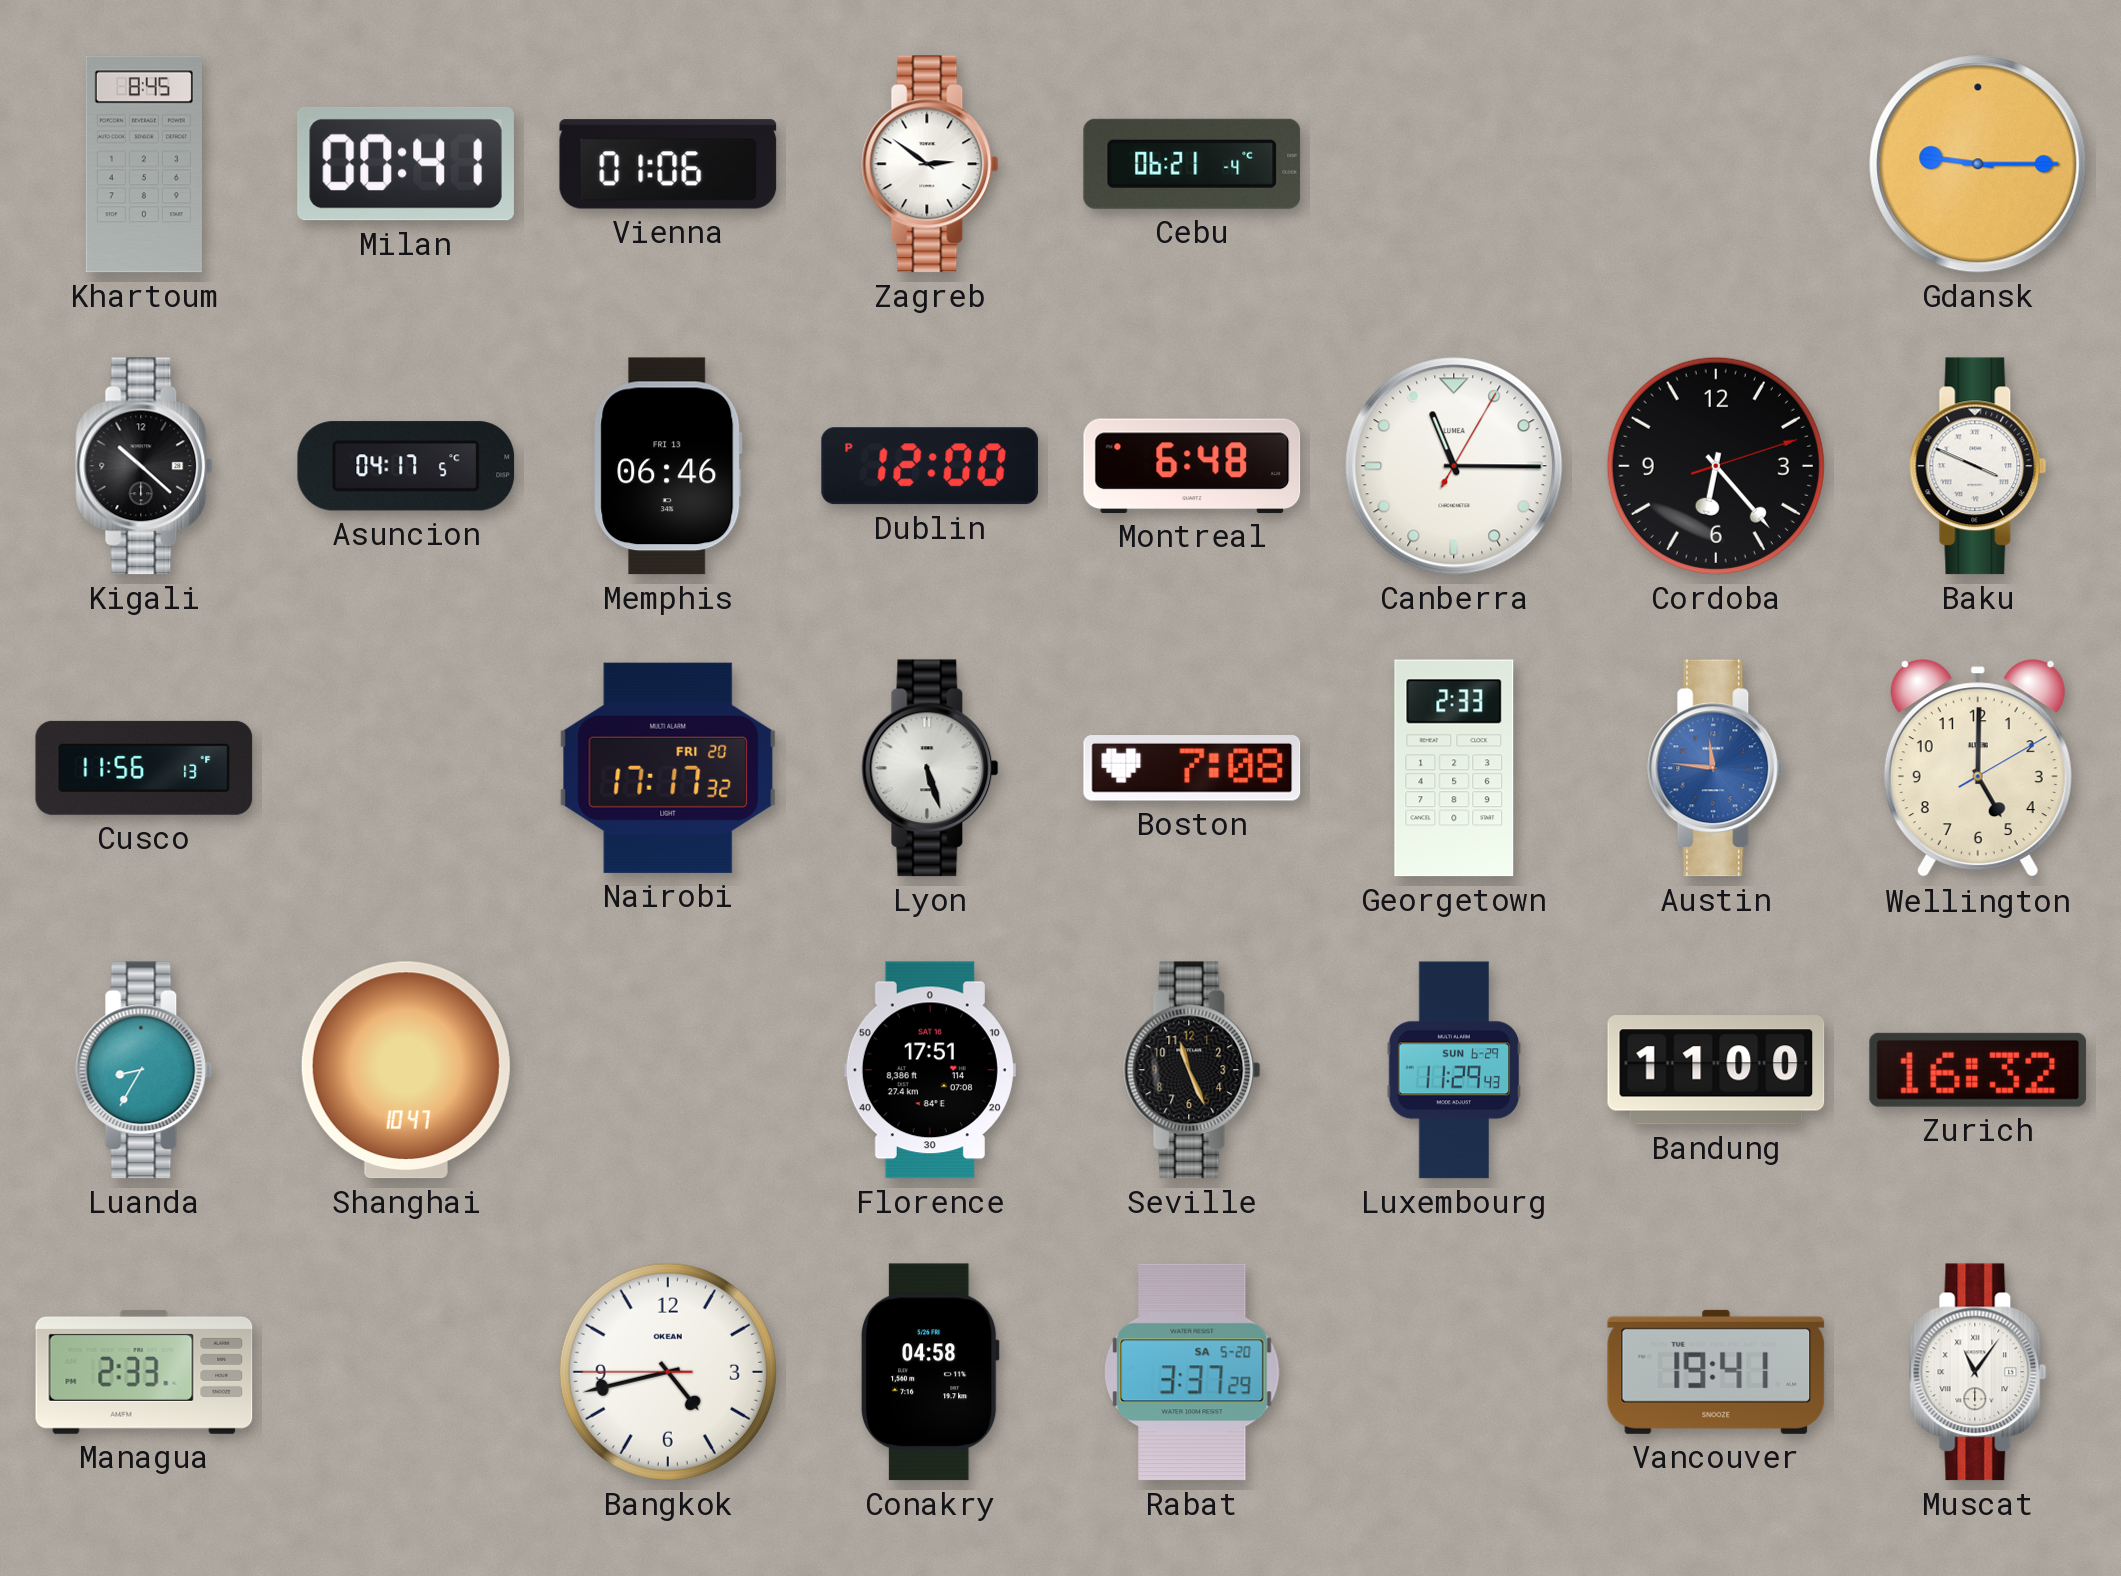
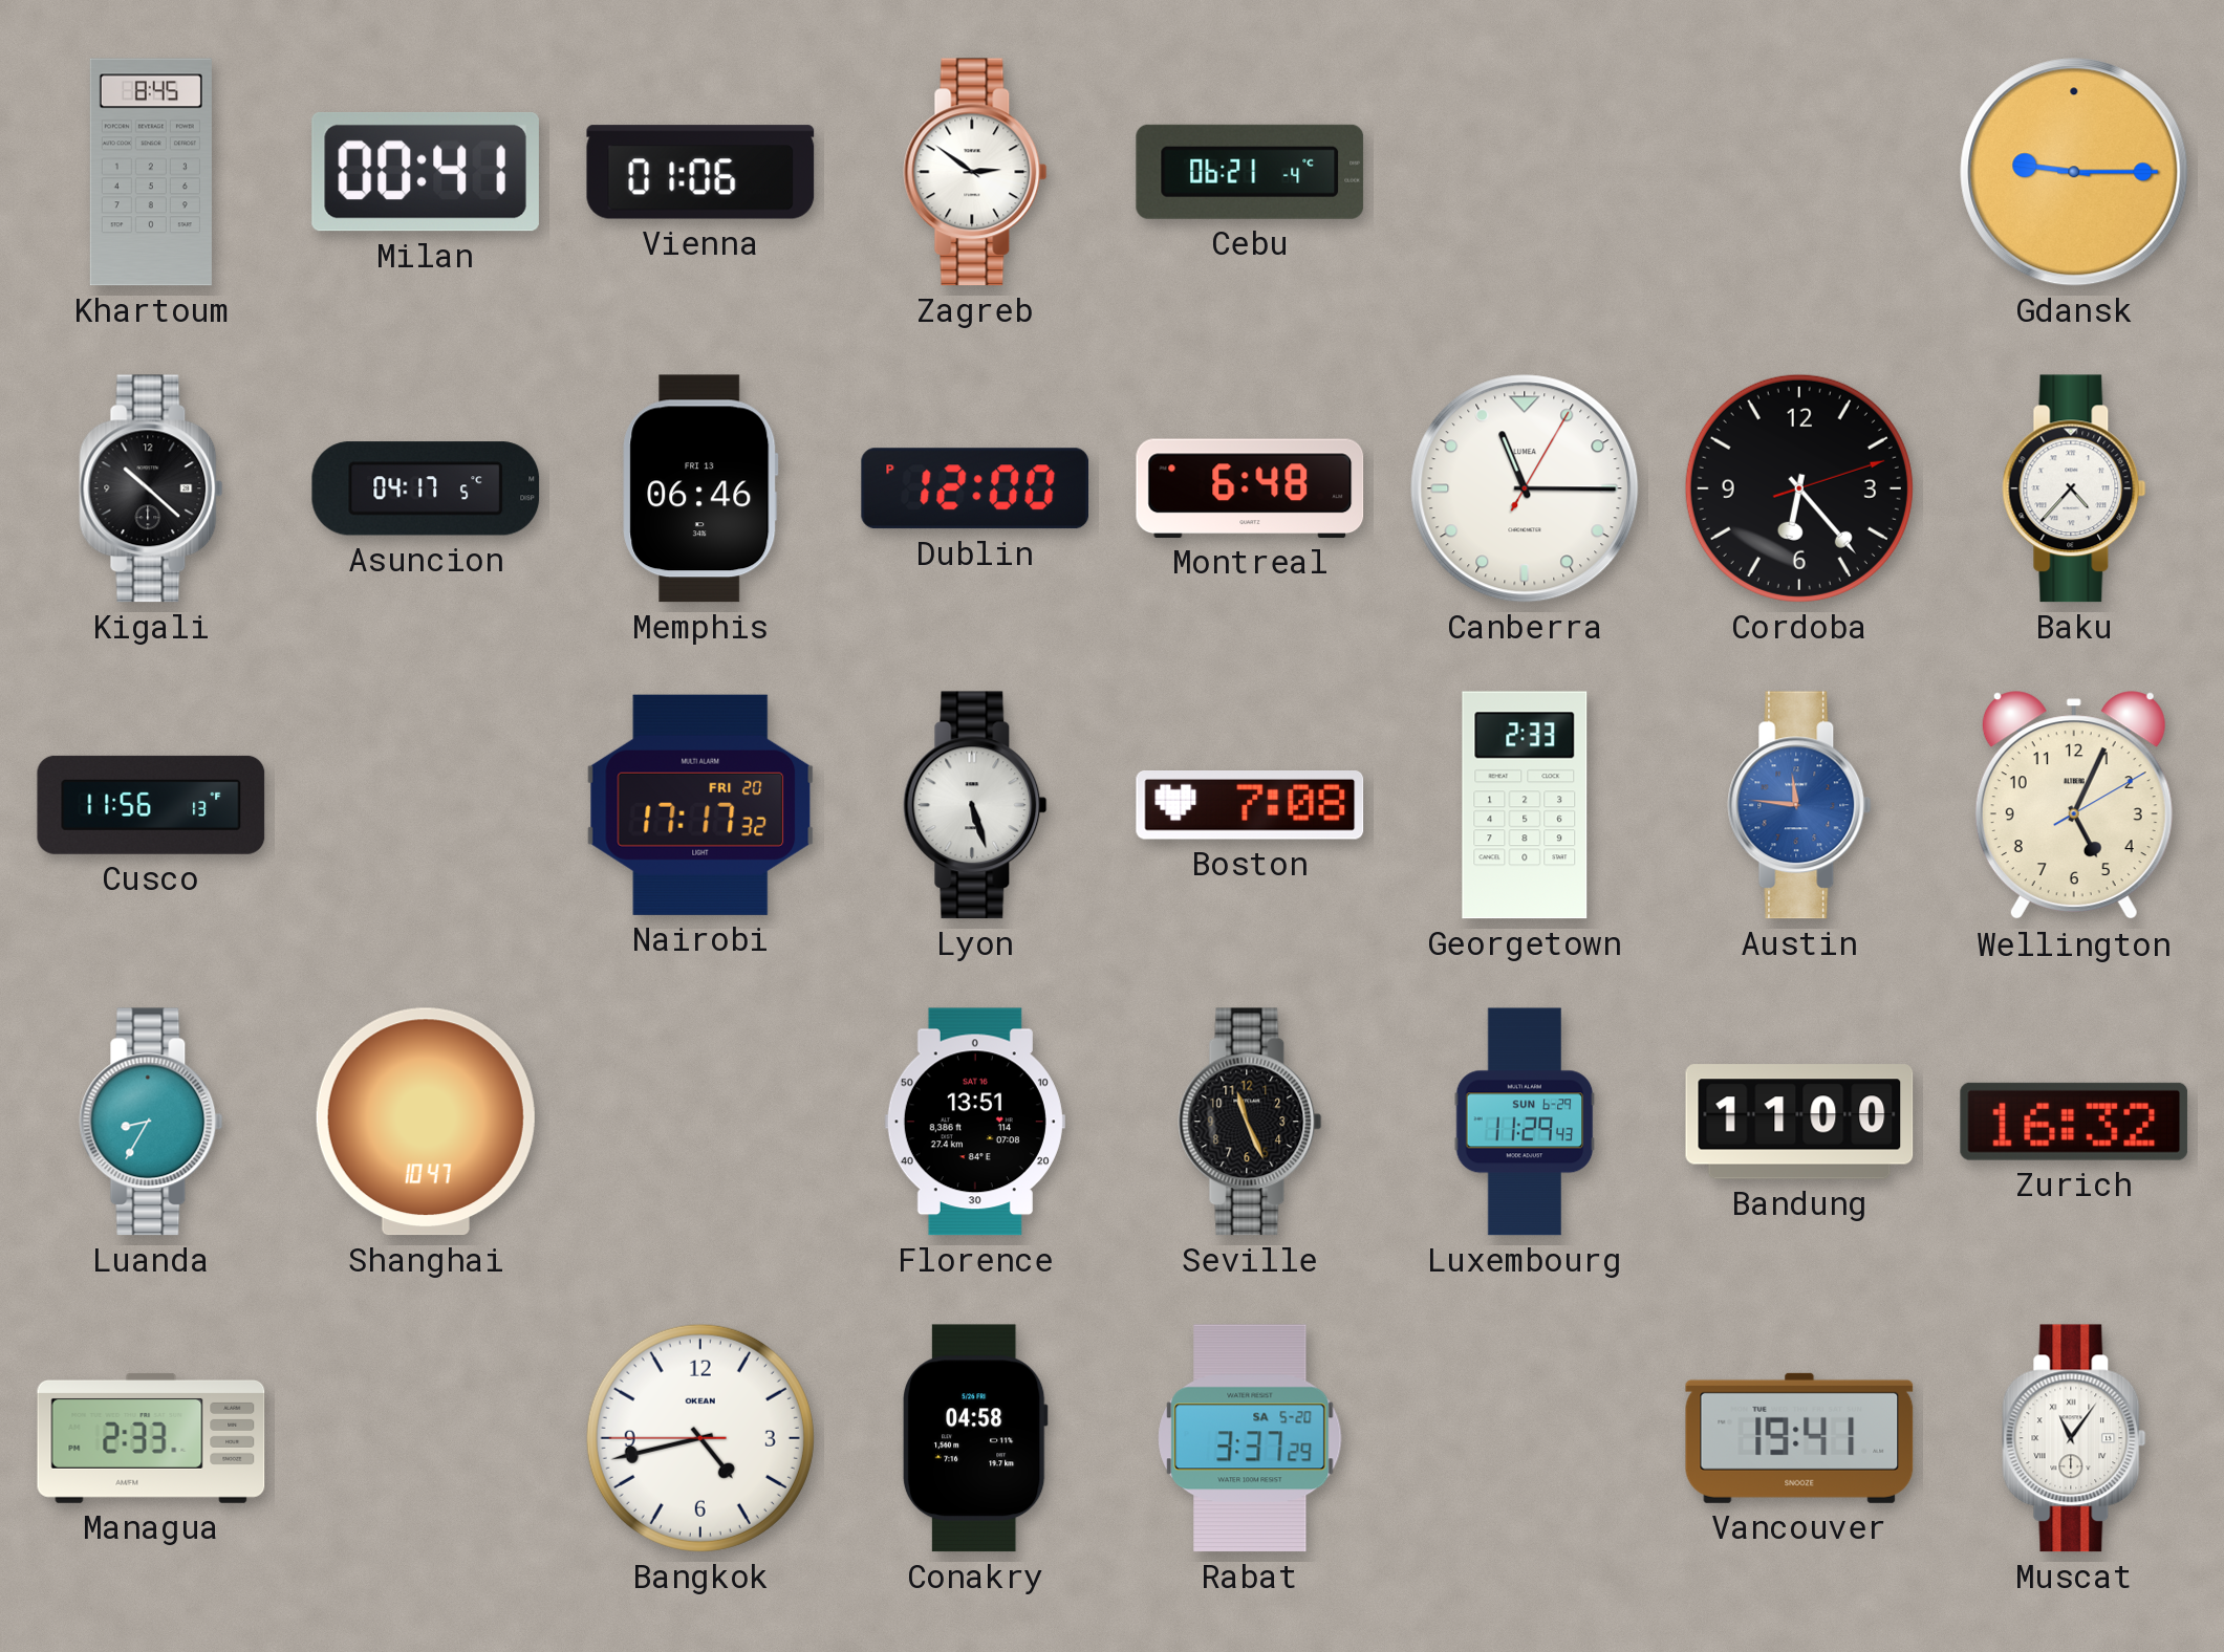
Baku: 3:49 -> 4:37
Wellington: 5:00 -> 5:04
Florence: 17:51 -> 13:51
